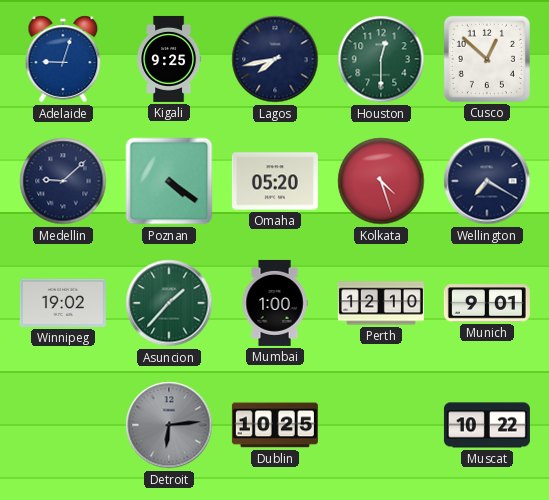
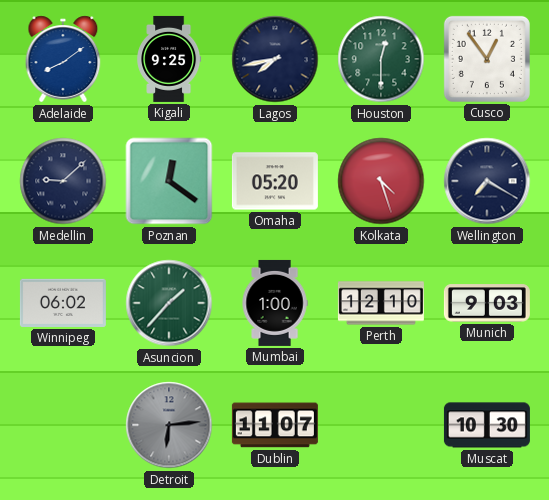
Adelaide: 9:03 -> 8:09
Cusco: 12:52 -> 12:54
Poznan: 4:21 -> 12:21
Winnipeg: 19:02 -> 06:02
Munich: 9:01 -> 9:03
Dublin: 10:25 -> 11:07
Muscat: 10:22 -> 10:30
